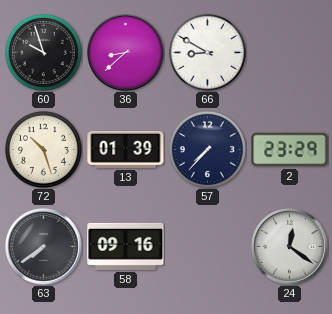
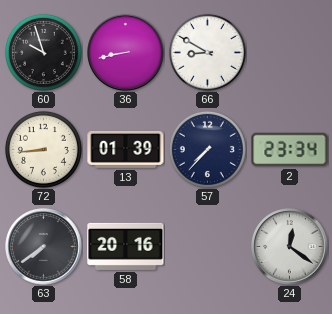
36: 8:38 -> 8:43
72: 10:27 -> 8:44
2: 23:29 -> 23:34
58: 09:16 -> 20:16
